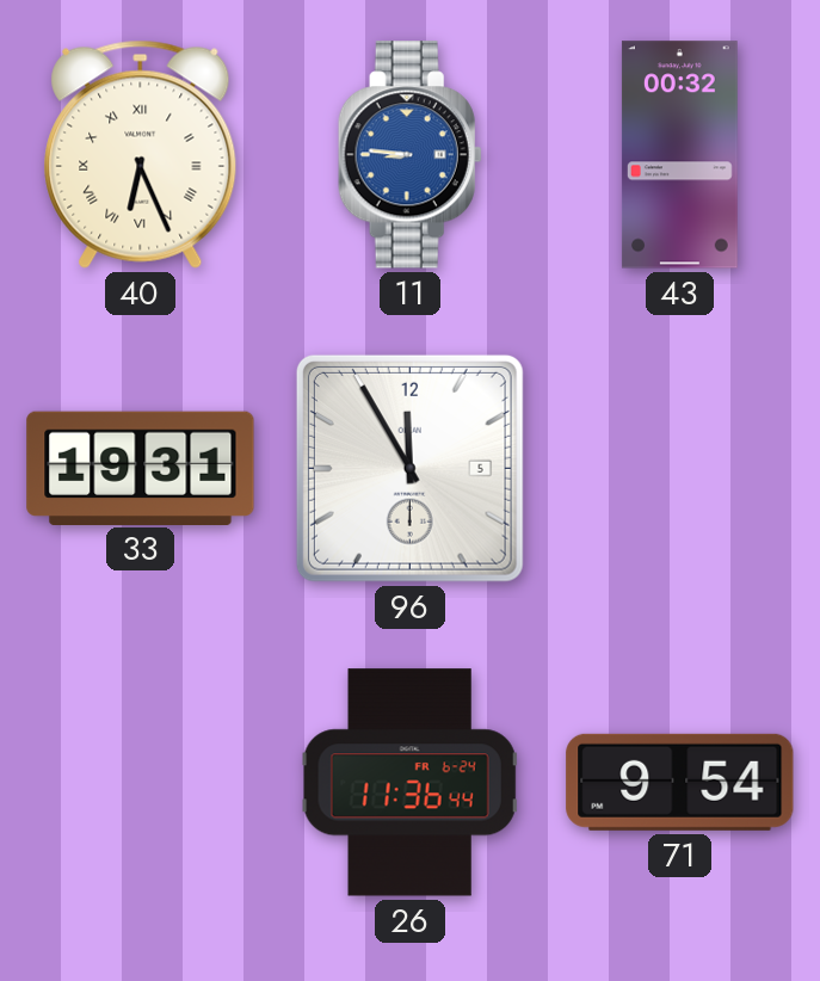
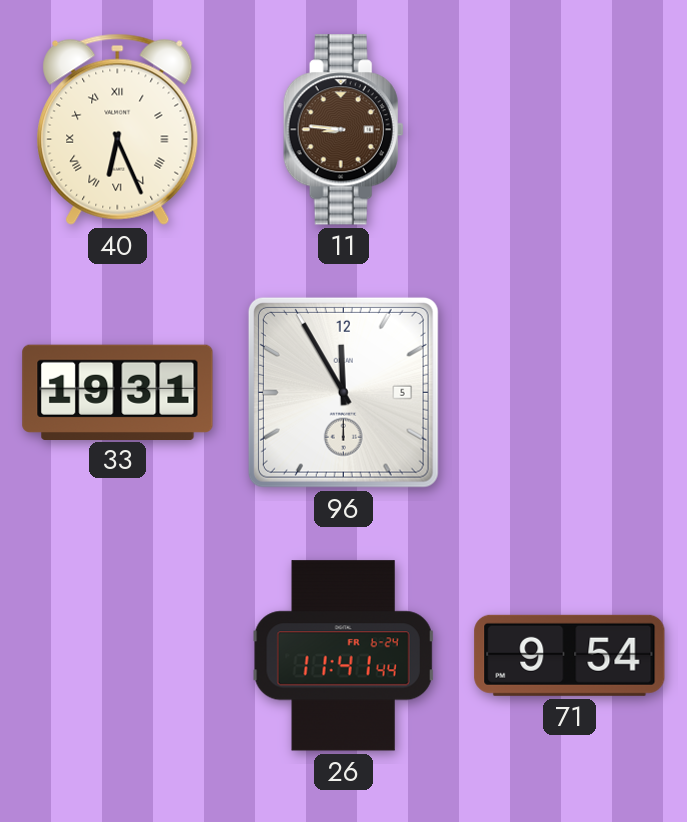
11 dial: blue -> brown
43: 00:32 -> none
26: 11:36 -> 11:41
